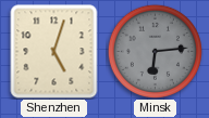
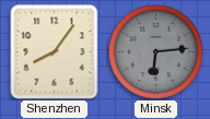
Shenzhen: 5:03 -> 8:06
